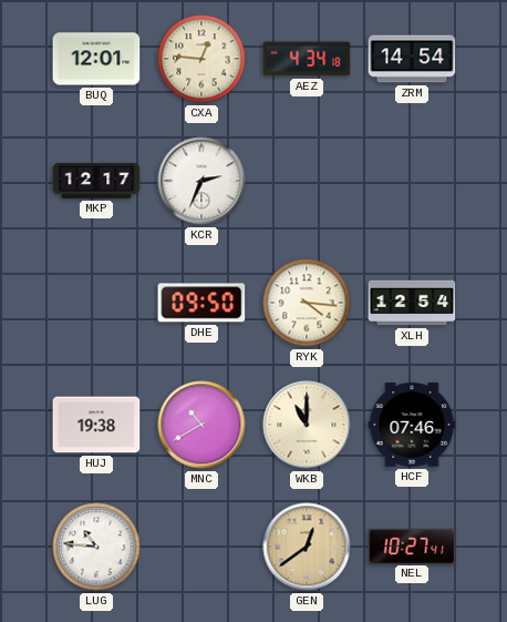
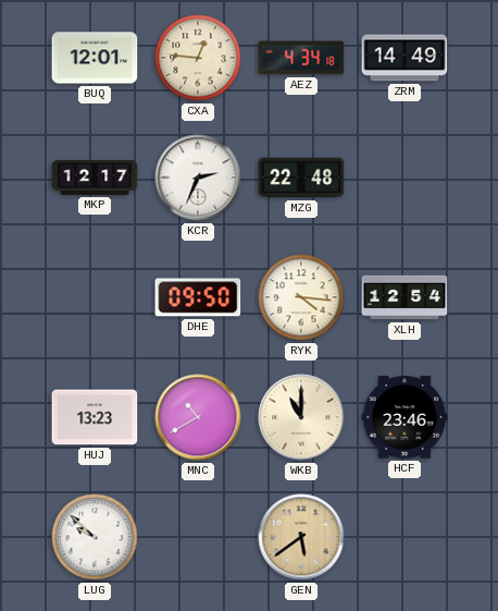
ZRM: 14:54 -> 14:49
MZG: none -> 22:48
HUJ: 19:38 -> 13:23
HCF: 07:46 -> 23:46
LUG: 10:46 -> 9:52
GEN: 12:39 -> 5:39
NEL: 10:27 -> none
